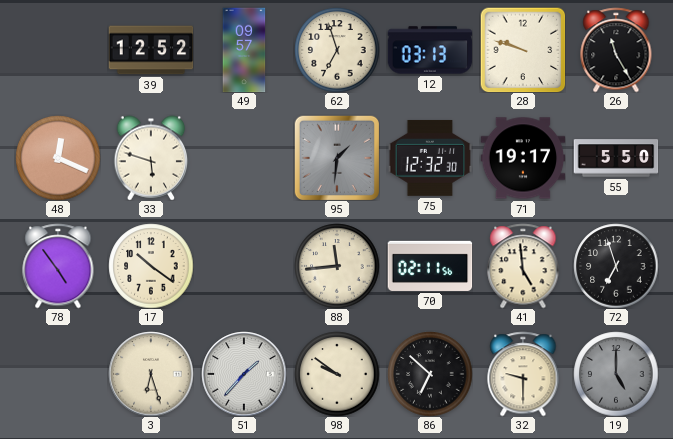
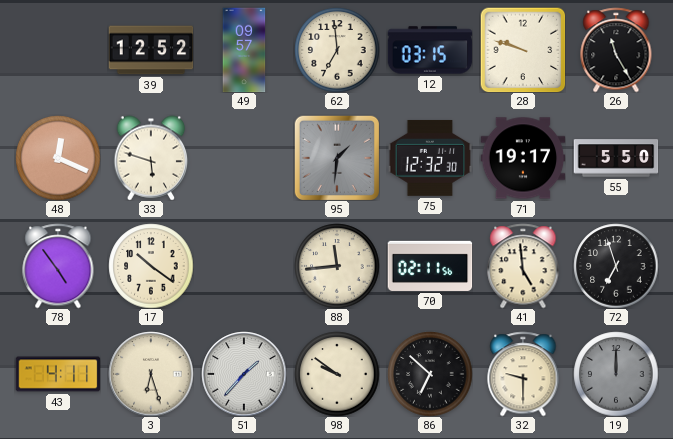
62: 6:57 -> 6:59
12: 03:13 -> 03:15
43: none -> 4:11
19: 5:00 -> 12:00
